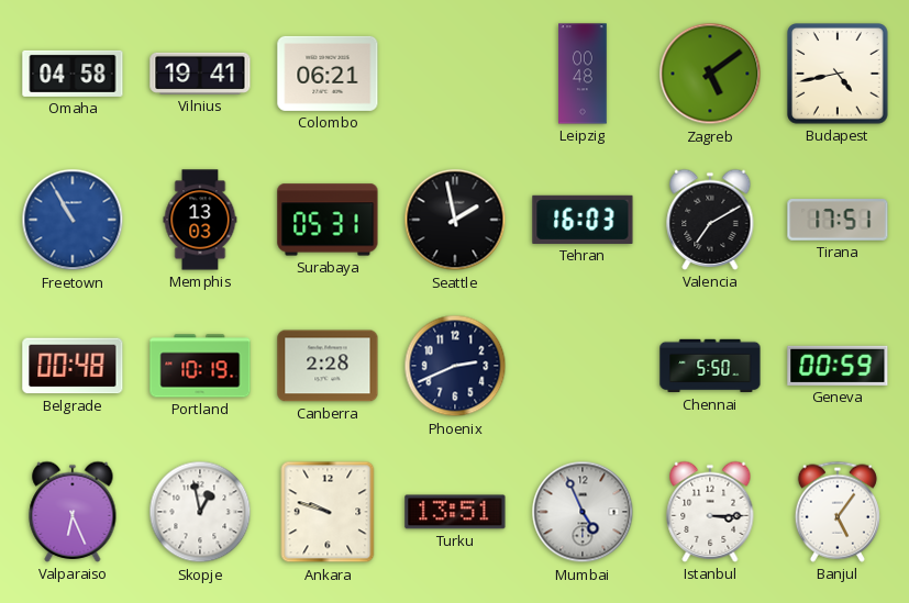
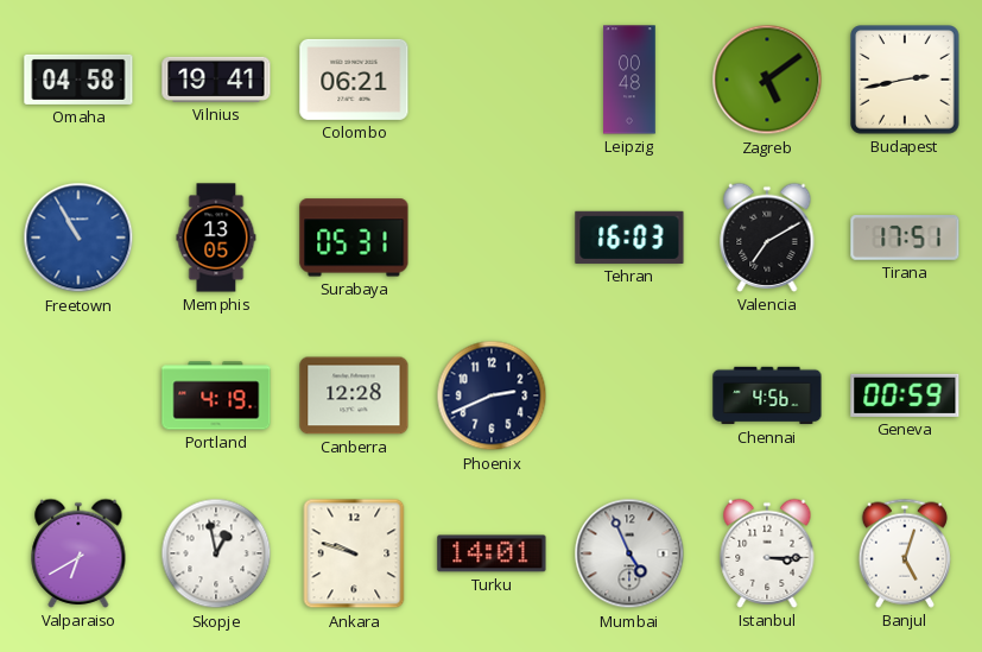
Budapest: 4:43 -> 2:43
Memphis: 13:03 -> 13:05
Seattle: 1:58 -> none
Belgrade: 00:48 -> none
Portland: 10:19 -> 4:19
Canberra: 2:28 -> 12:28
Chennai: 5:50 -> 4:56
Valparaiso: 6:26 -> 6:40
Turku: 13:51 -> 14:01
Banjul: 5:06 -> 5:03
